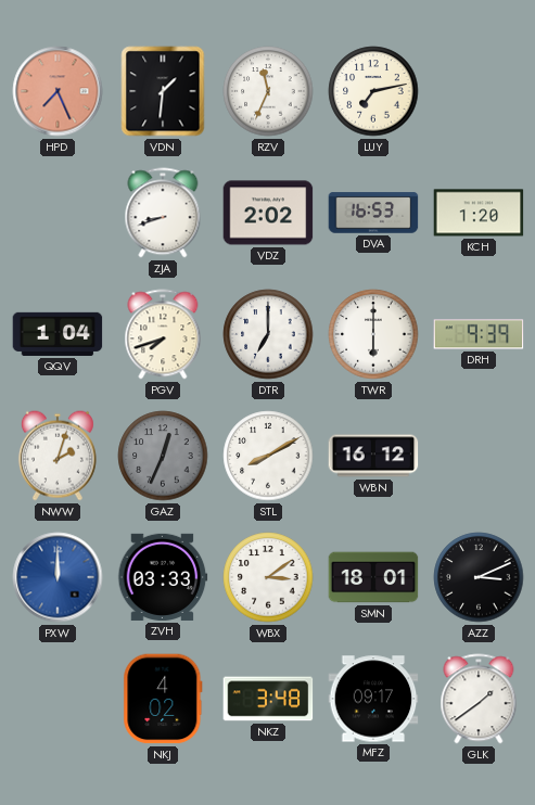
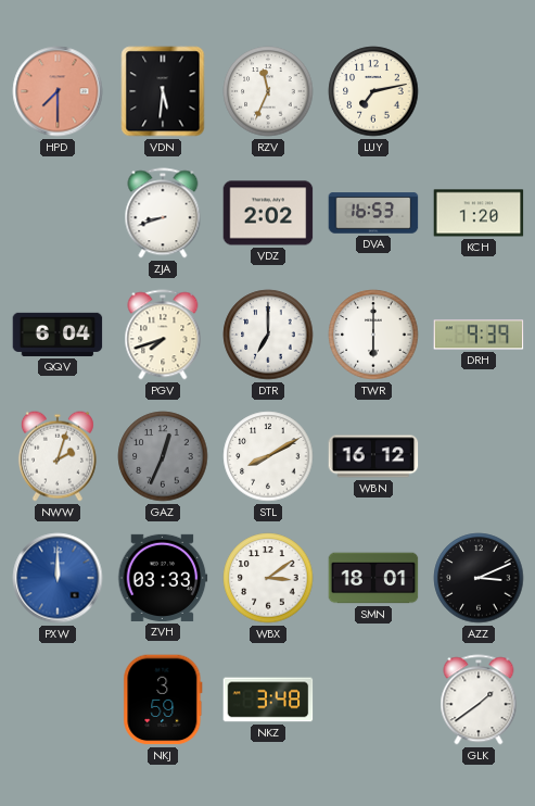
HPD: 7:26 -> 7:30
VDN: 1:31 -> 5:31
QQV: 1:04 -> 6:04
NKJ: 4:02 -> 3:59
MFZ: 09:17 -> none
